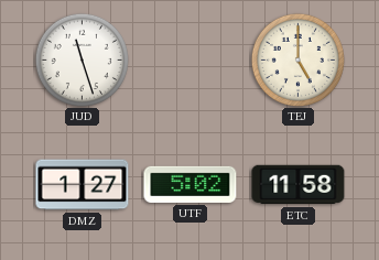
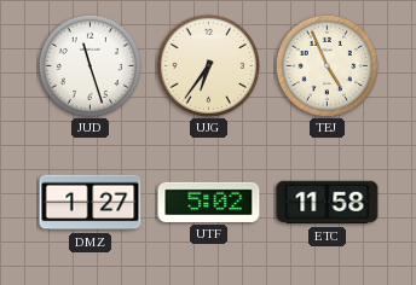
UJG: none -> 6:36
TEJ: 5:00 -> 4:56
